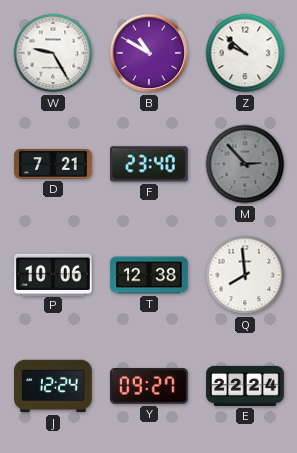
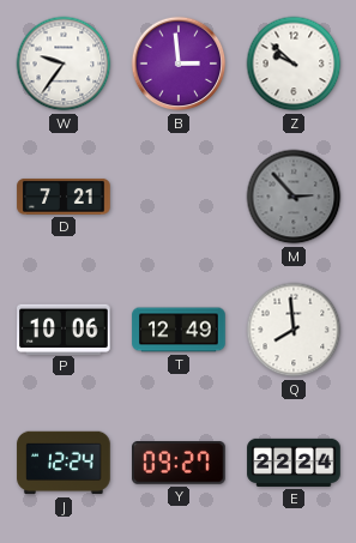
W: 9:25 -> 9:36
B: 10:50 -> 2:59
F: 23:40 -> none
T: 12:38 -> 12:49
